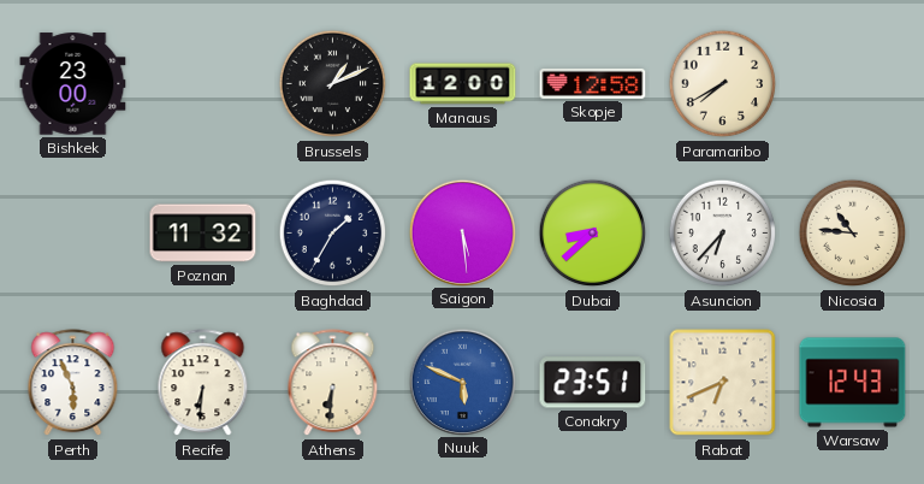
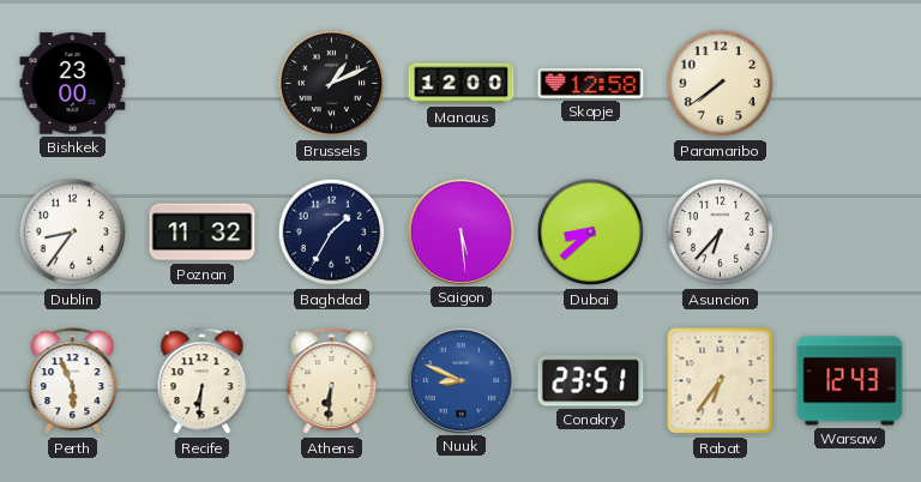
Paramaribo: 7:40 -> 7:39
Dublin: none -> 8:36
Nicosia: 10:46 -> none
Nuuk: 5:49 -> 8:49
Rabat: 6:41 -> 6:36
